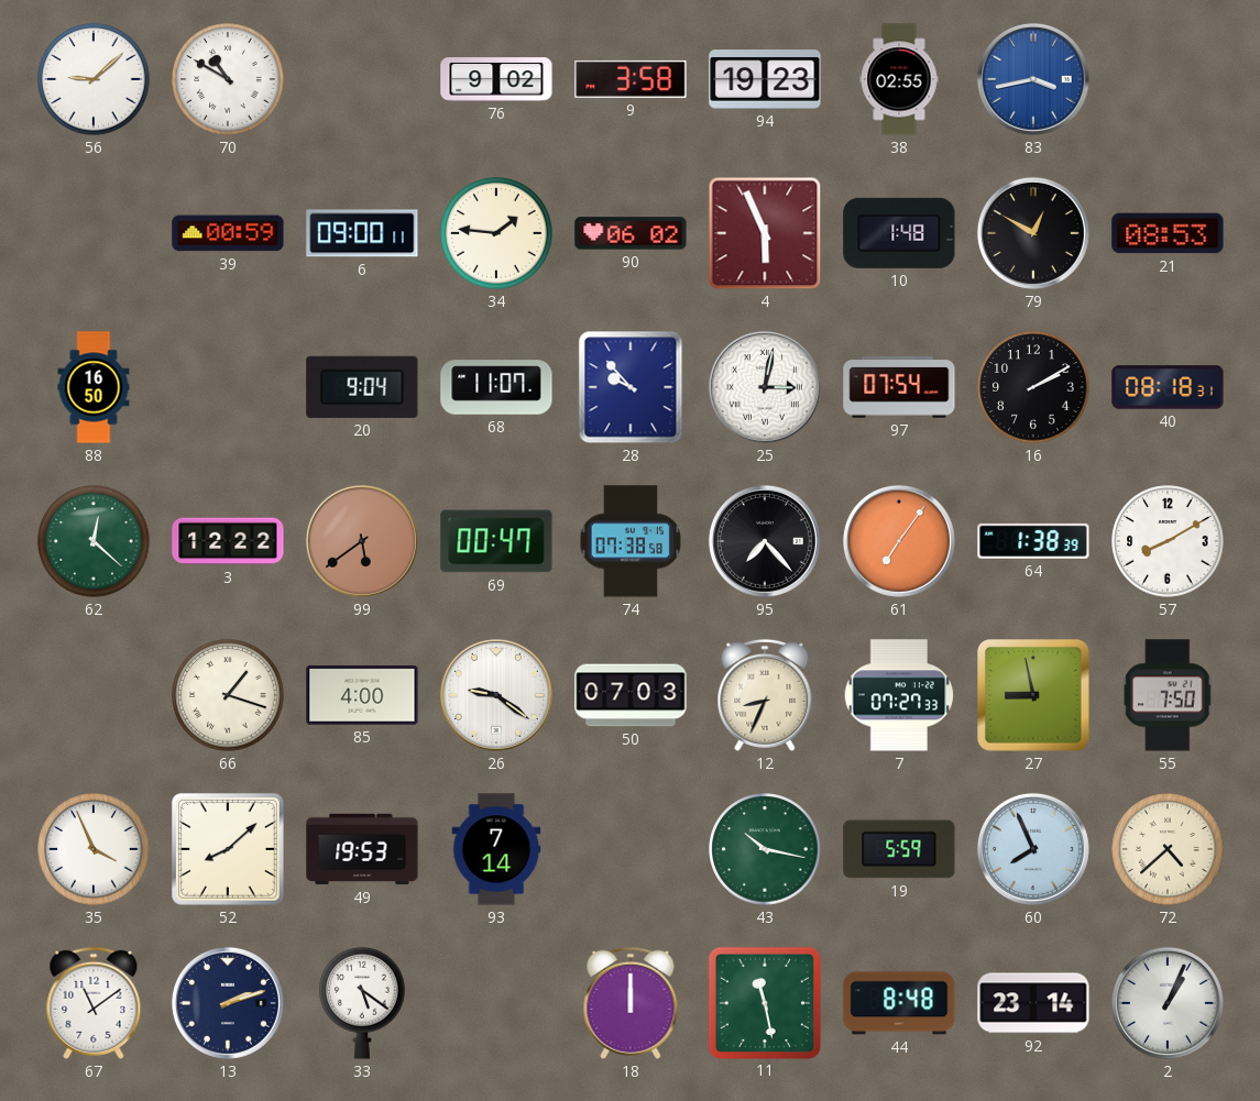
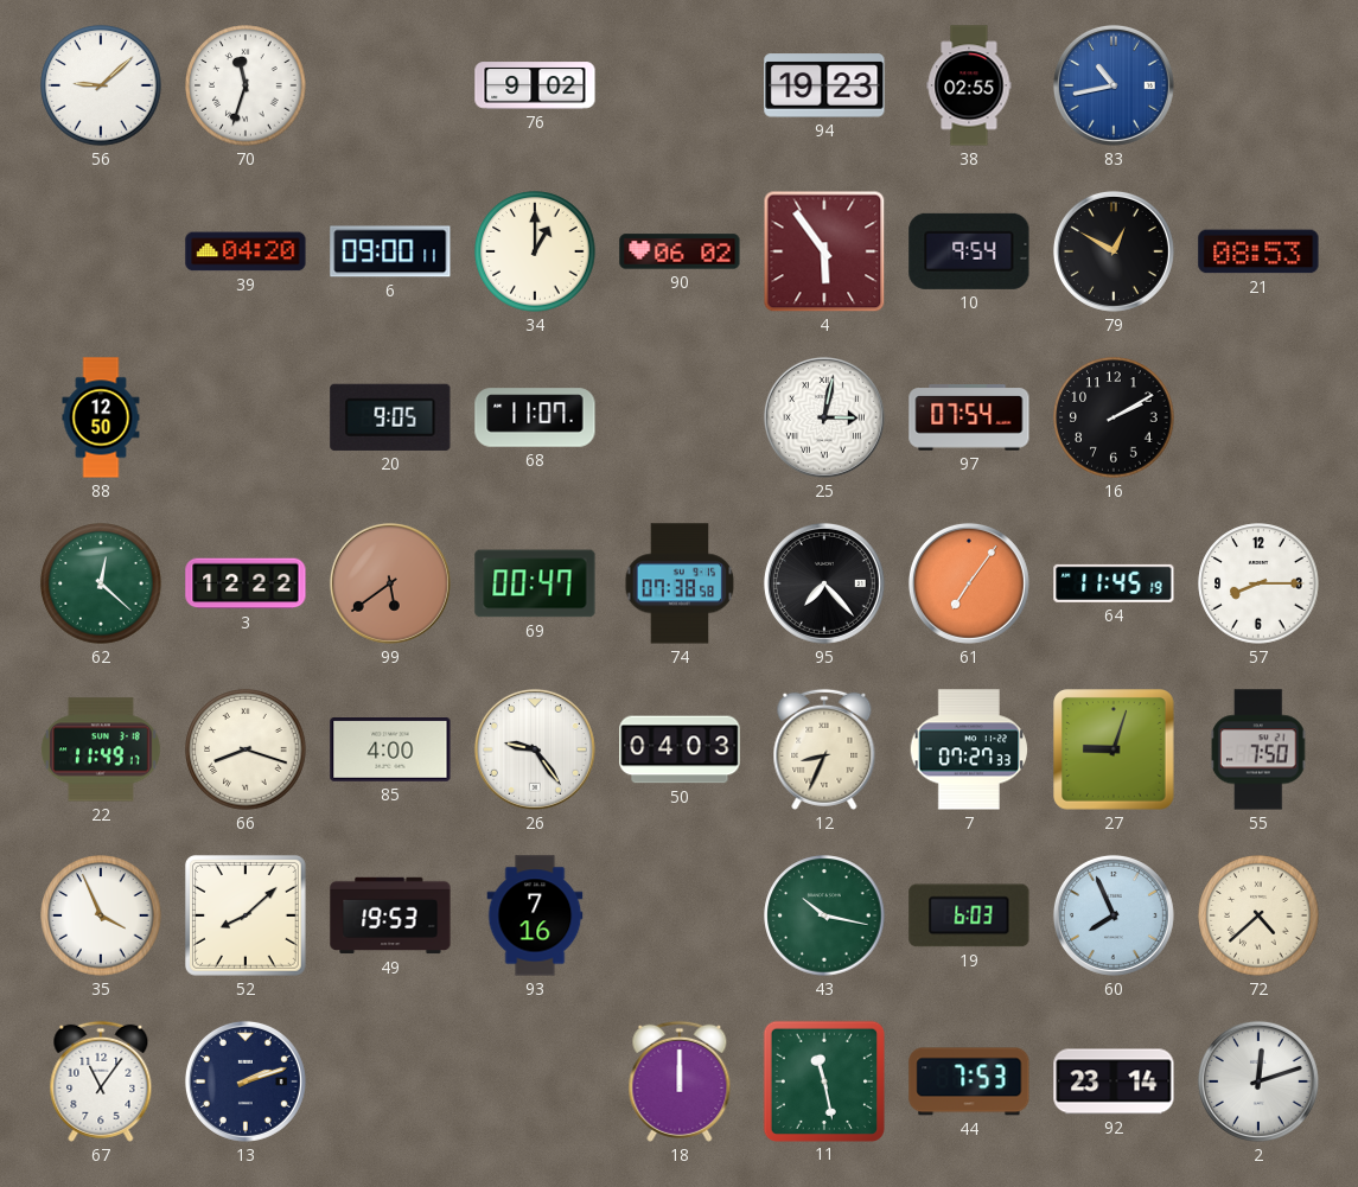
70: 10:50 -> 11:33
9: 3:58 -> none
83: 3:43 -> 10:43
39: 00:59 -> 04:20
34: 1:46 -> 1:00
4: 5:56 -> 5:54
10: 1:48 -> 9:54
88: 16:50 -> 12:50
20: 9:04 -> 9:05
28: 9:53 -> none
40: 08:18 -> none
64: 1:38 -> 11:45
57: 8:10 -> 8:15
22: none -> 11:49
66: 1:18 -> 8:18
26: 9:21 -> 9:24
50: 07:03 -> 04:03
27: 8:58 -> 9:03
93: 7:14 -> 7:16
19: 5:59 -> 6:03
67: 11:09 -> 11:06
33: 5:21 -> none
44: 8:48 -> 7:53
2: 1:04 -> 12:12
